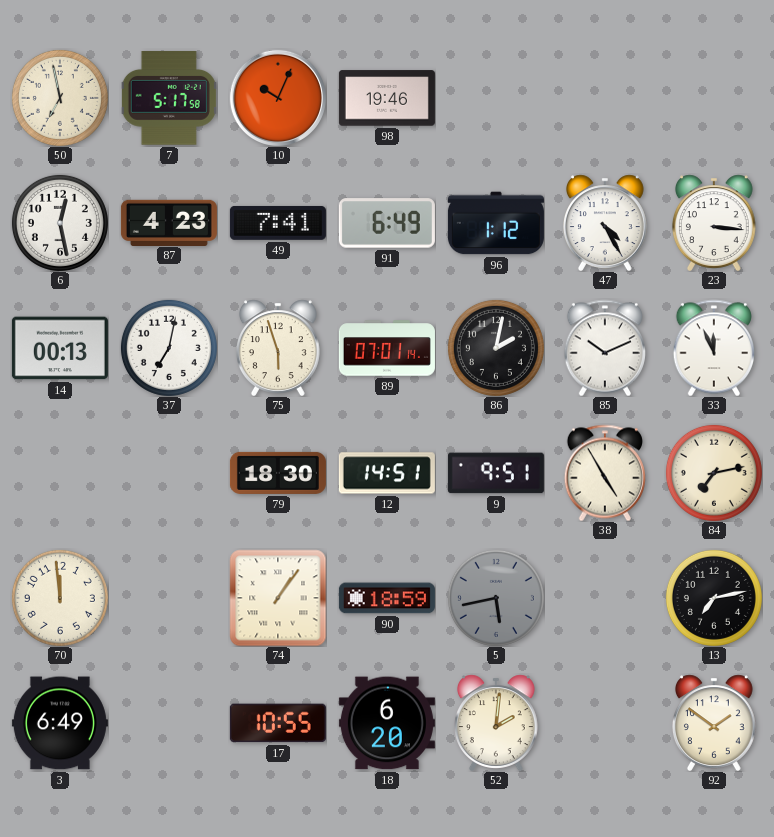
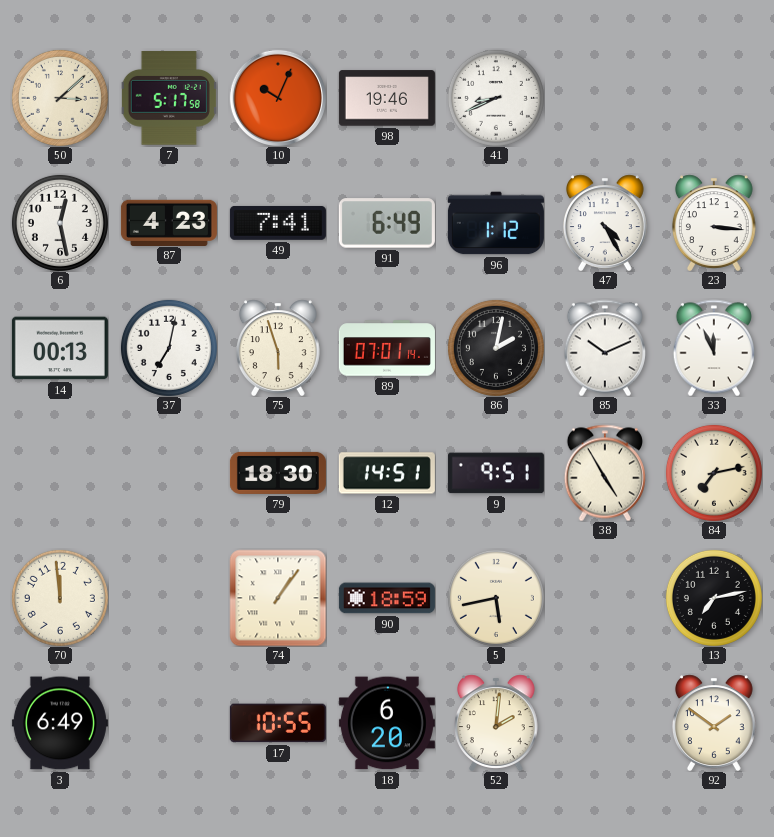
50: 6:58 -> 3:08
41: none -> 8:41
5 dial: grey -> cream
